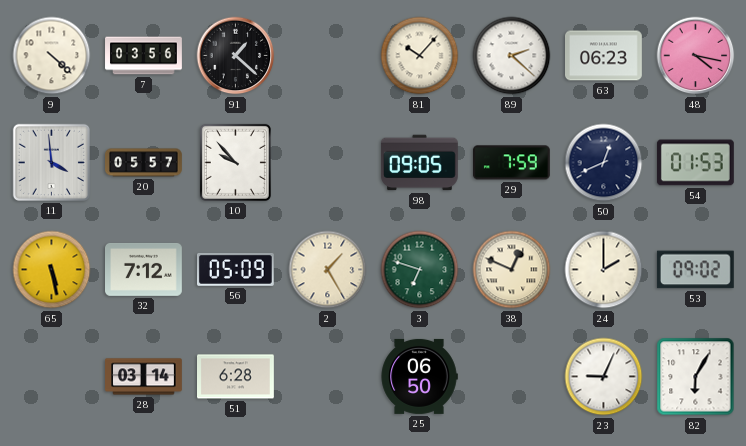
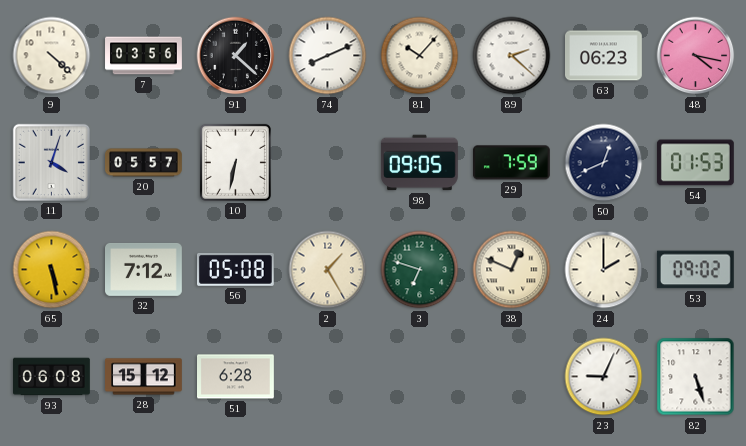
74: none -> 8:11
11: 3:59 -> 4:03
10: 9:53 -> 6:32
56: 05:09 -> 05:08
93: none -> 06:08
28: 03:14 -> 15:12
25: 06:50 -> none
82: 6:05 -> 5:27
